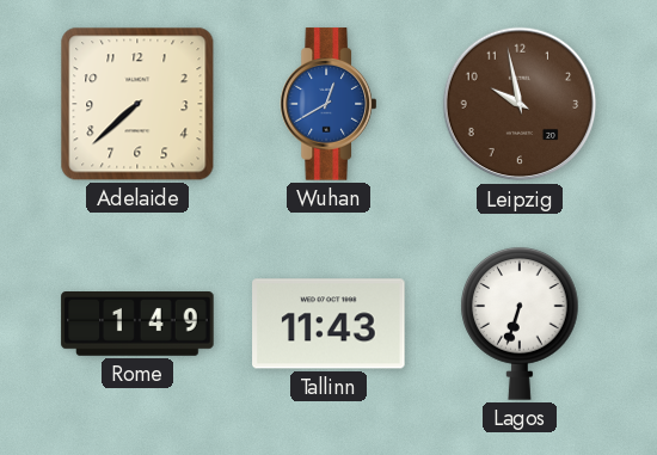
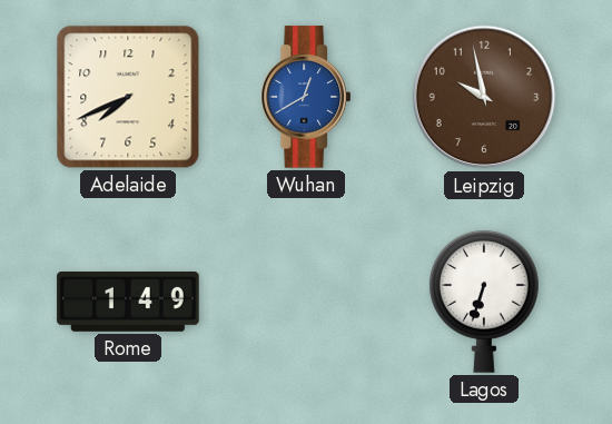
Adelaide: 7:38 -> 7:41
Tallinn: 11:43 -> none
